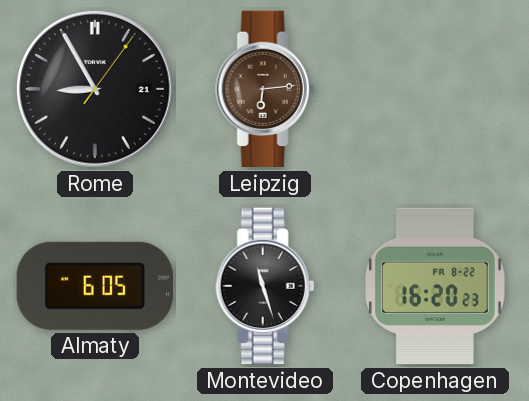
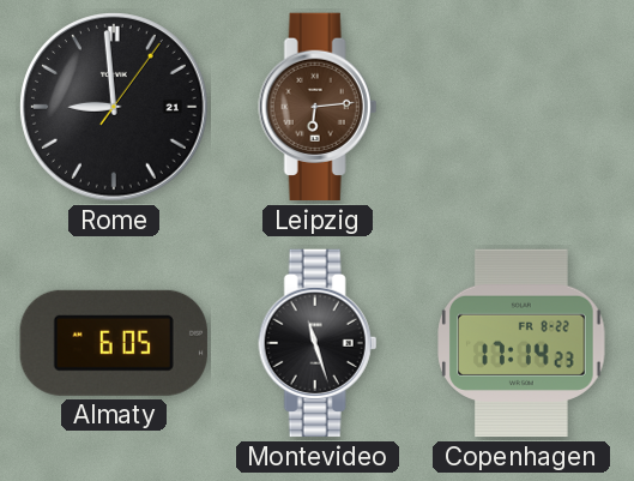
Rome: 8:55 -> 8:59
Copenhagen: 16:20 -> 17:14
